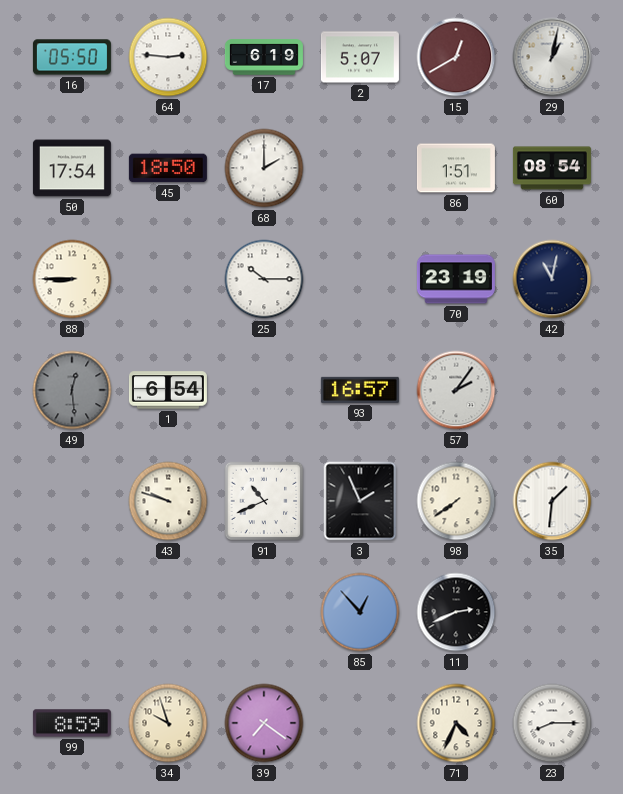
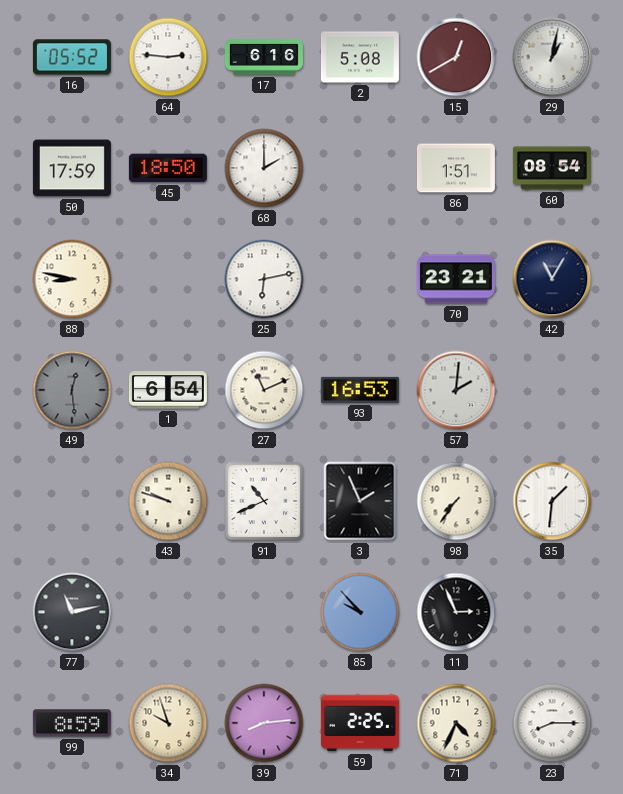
16: 05:50 -> 05:52
17: 6:19 -> 6:16
2: 5:07 -> 5:08
50: 17:54 -> 17:59
88: 8:45 -> 8:47
25: 10:15 -> 6:13
70: 23:19 -> 23:21
42: 11:02 -> 11:05
27: none -> 11:11
93: 16:57 -> 16:53
57: 2:06 -> 2:01
98: 7:39 -> 7:36
77: none -> 11:13
85: 12:53 -> 9:53
11: 2:41 -> 2:56
39: 7:21 -> 8:14
59: none -> 2:25
